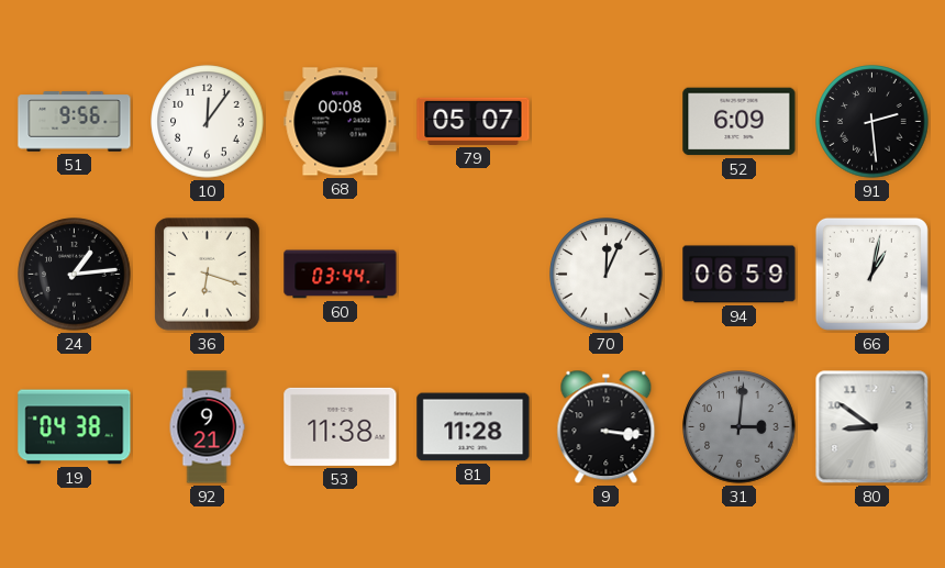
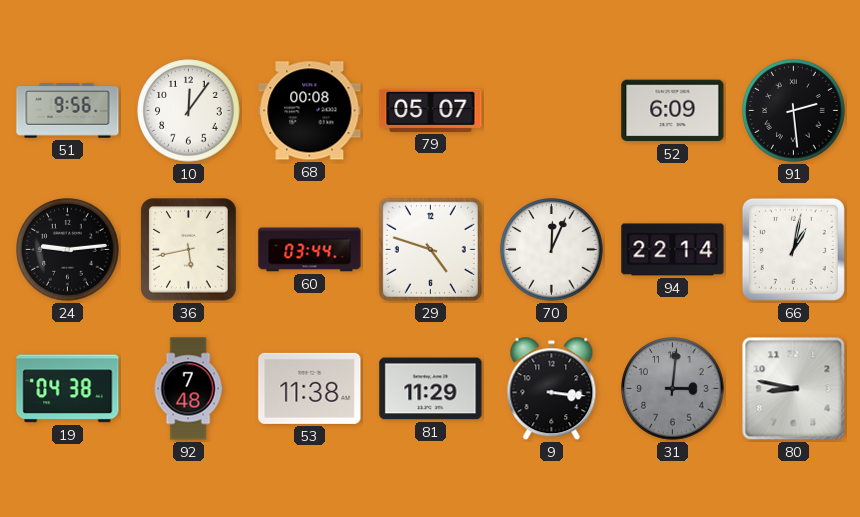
24: 1:14 -> 9:14
36: 6:18 -> 5:43
29: none -> 4:48
94: 06:59 -> 22:14
92: 9:21 -> 7:48
81: 11:28 -> 11:29
80: 8:51 -> 8:47
